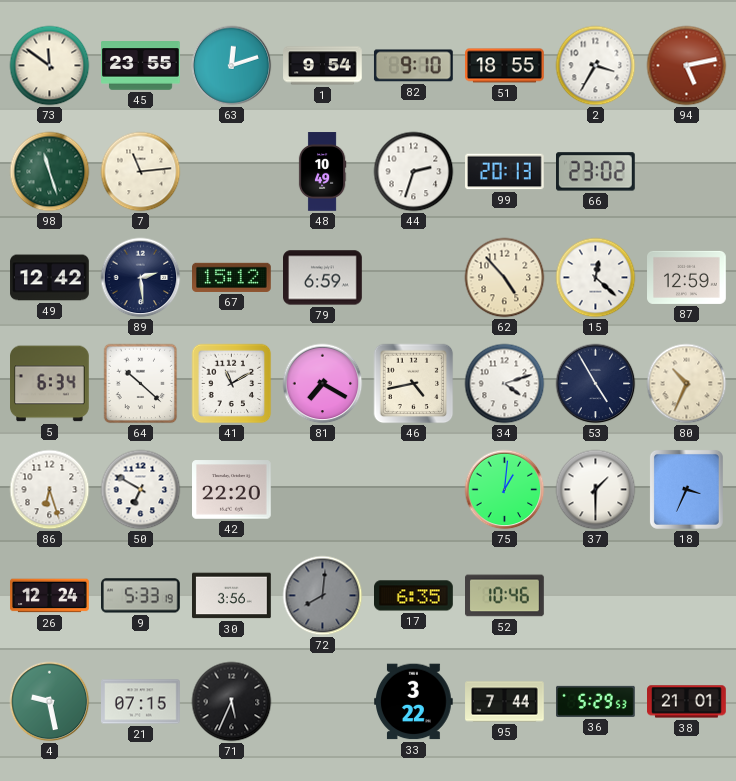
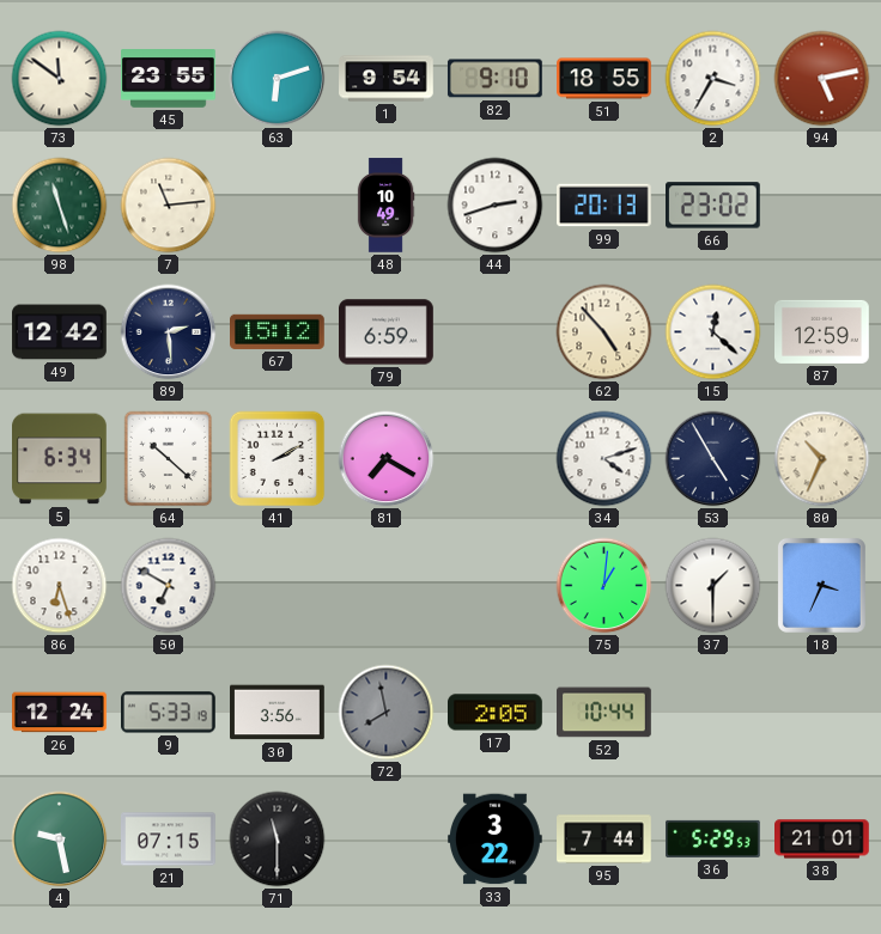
63: 12:12 -> 6:12
44: 2:33 -> 2:42
41: 11:10 -> 2:10
46: 4:43 -> none
42: 22:20 -> none
72: 8:01 -> 7:58
17: 6:35 -> 2:05
52: 10:46 -> 10:44
71: 5:34 -> 11:30
